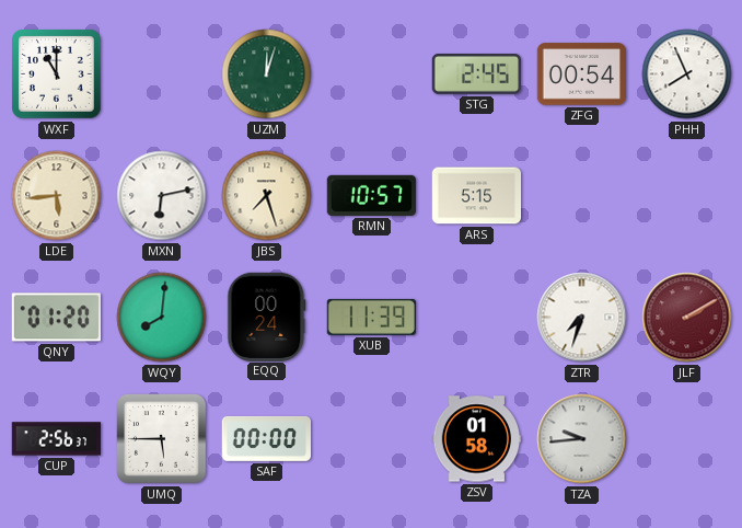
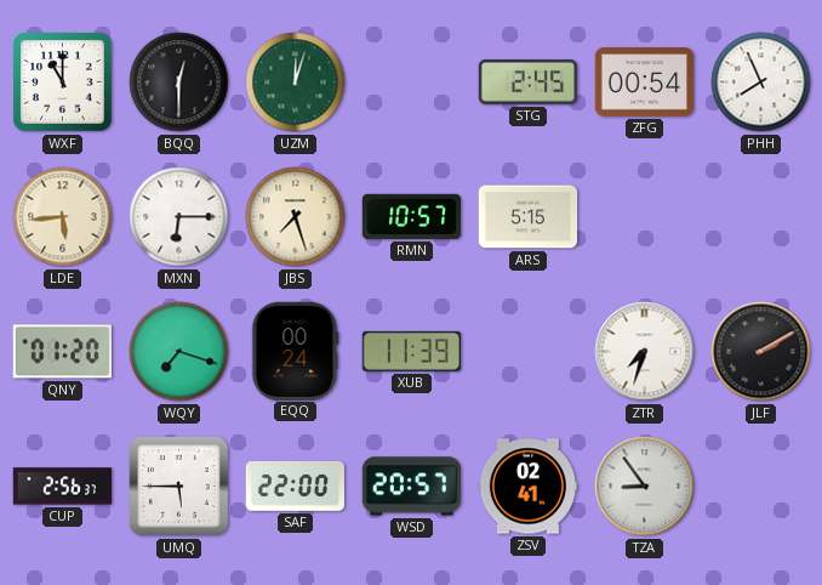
BQQ: none -> 12:30
MXN: 6:13 -> 6:15
WQY: 8:01 -> 7:18
JLF dial: burgundy -> black
SAF: 00:00 -> 22:00
WSD: none -> 20:57
ZSV: 01:58 -> 02:41
TZA: 9:44 -> 8:54
